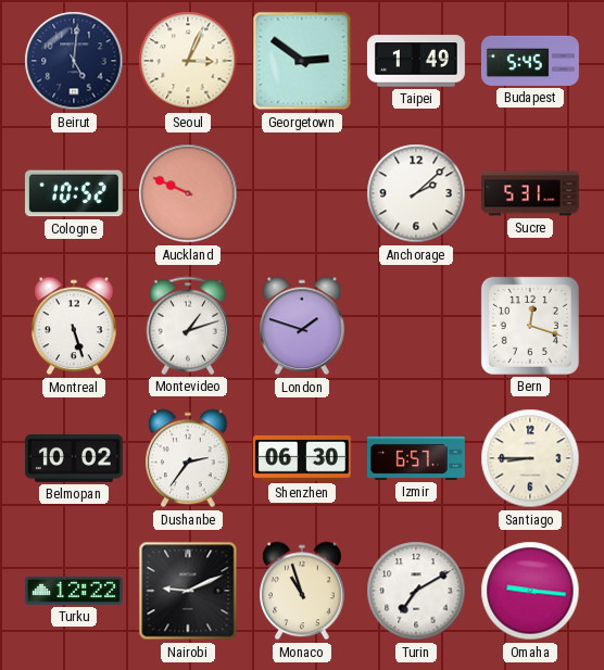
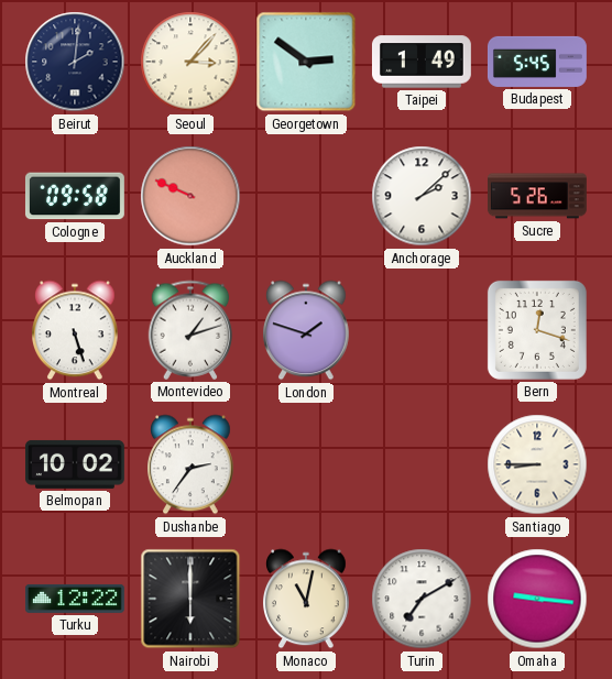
Beirut: 5:01 -> 2:01
Seoul: 3:04 -> 3:07
Cologne: 10:52 -> 09:58
Sucre: 5:31 -> 5:26
Shenzhen: 06:30 -> none
Izmir: 6:57 -> none
Nairobi: 9:11 -> 6:00
Monaco: 10:57 -> 11:02
